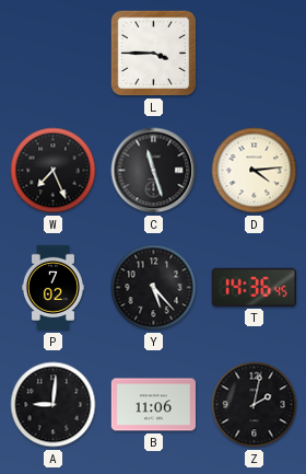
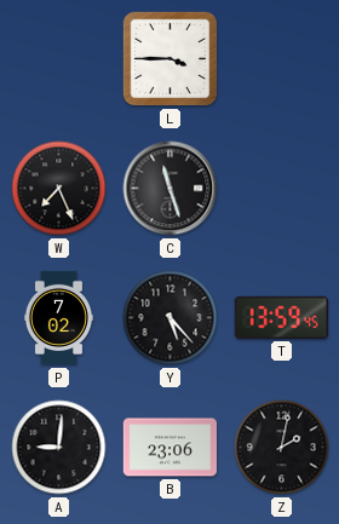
D: 4:14 -> none
T: 14:36 -> 13:59
B: 11:06 -> 23:06
